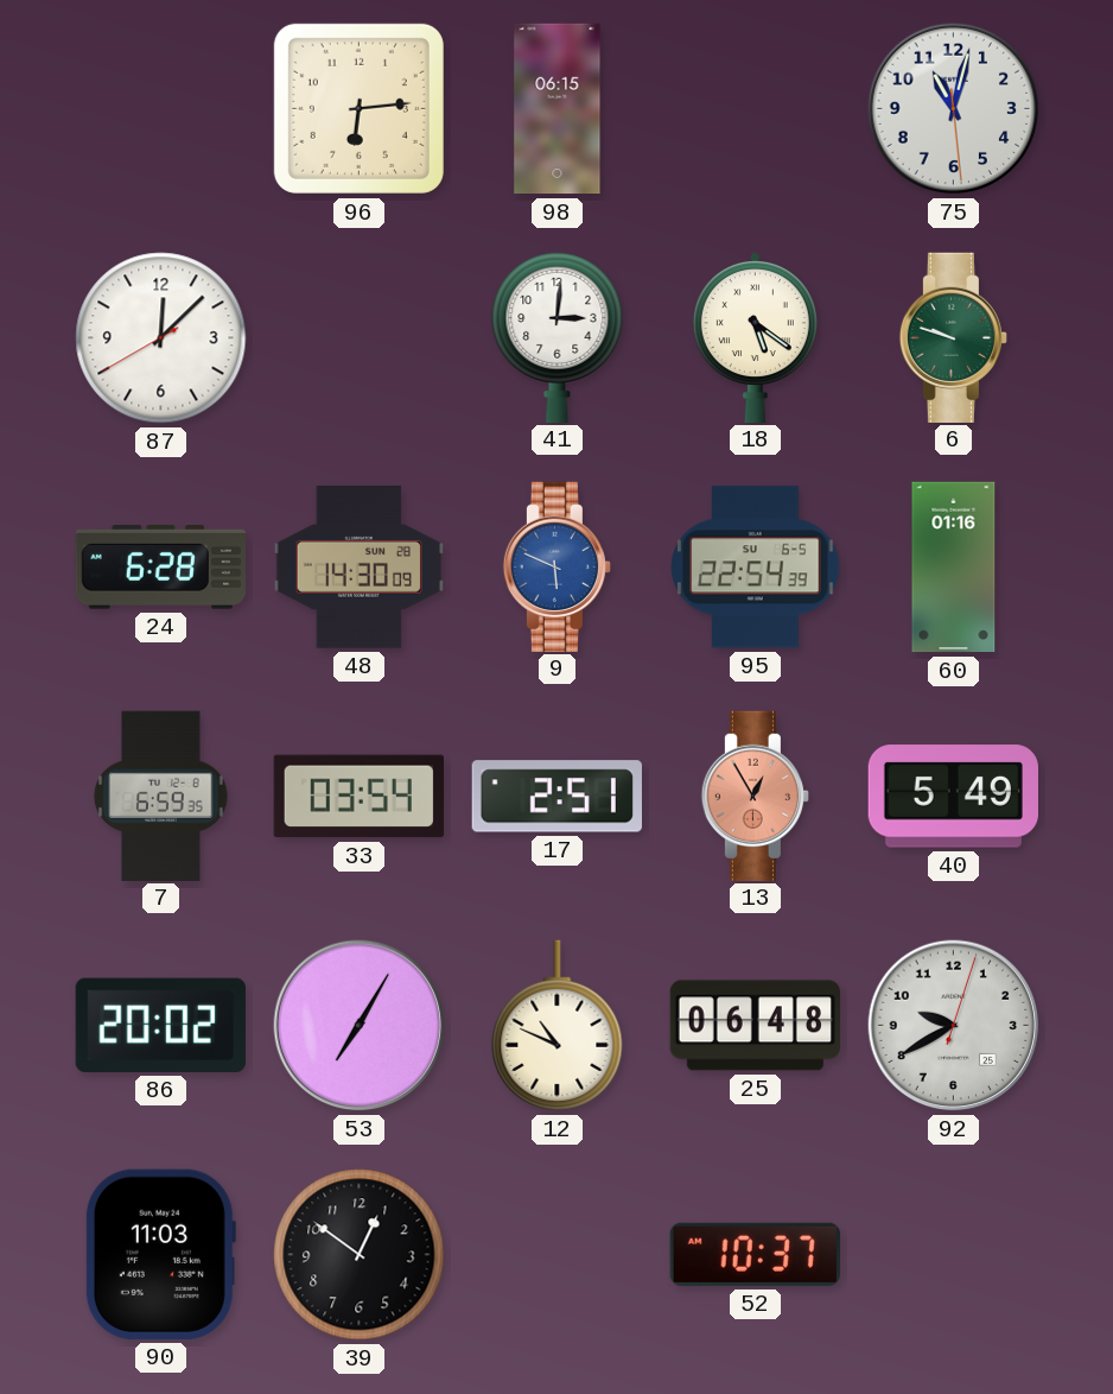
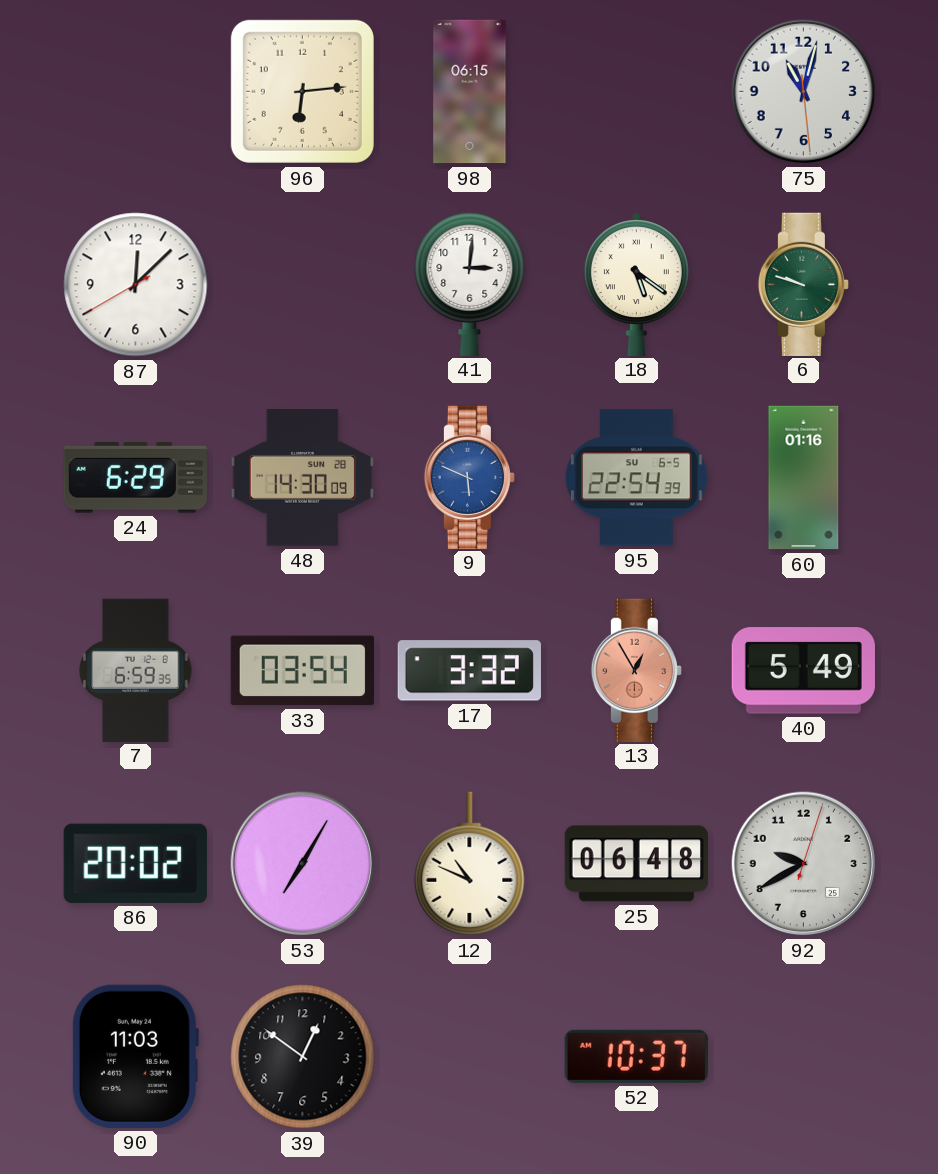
24: 6:28 -> 6:29
17: 2:51 -> 3:32
